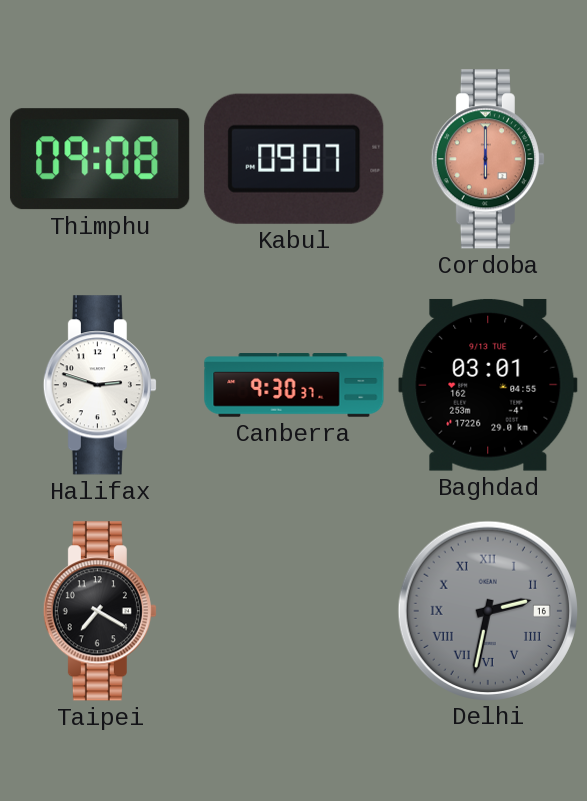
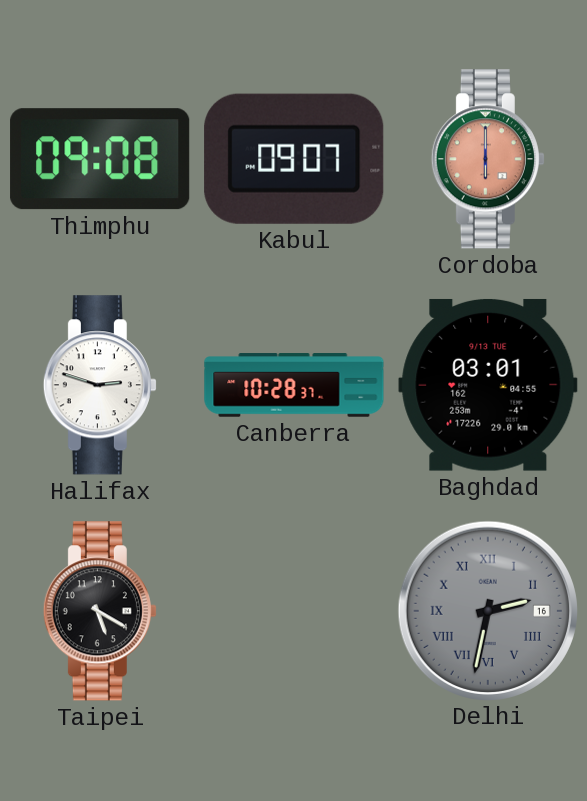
Canberra: 9:30 -> 10:28
Taipei: 7:20 -> 5:20
